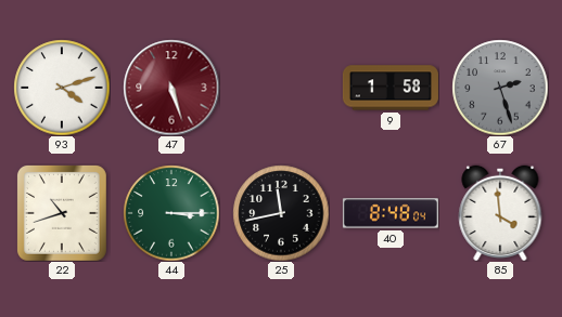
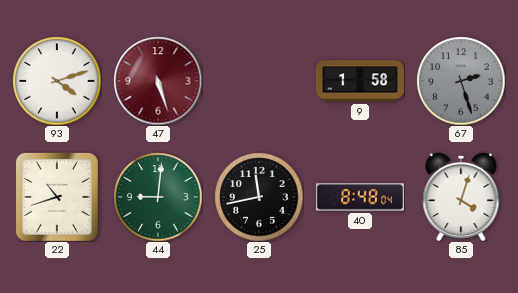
44: 3:15 -> 9:01
85: 3:59 -> 4:03
